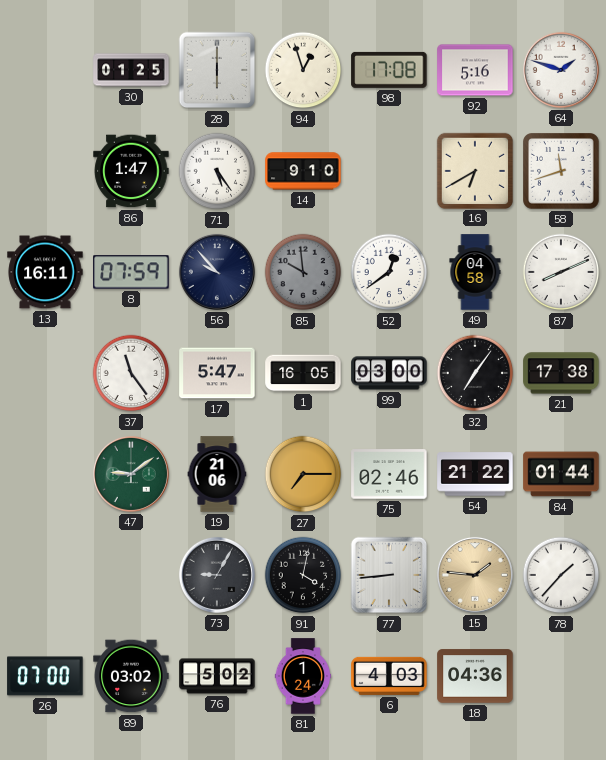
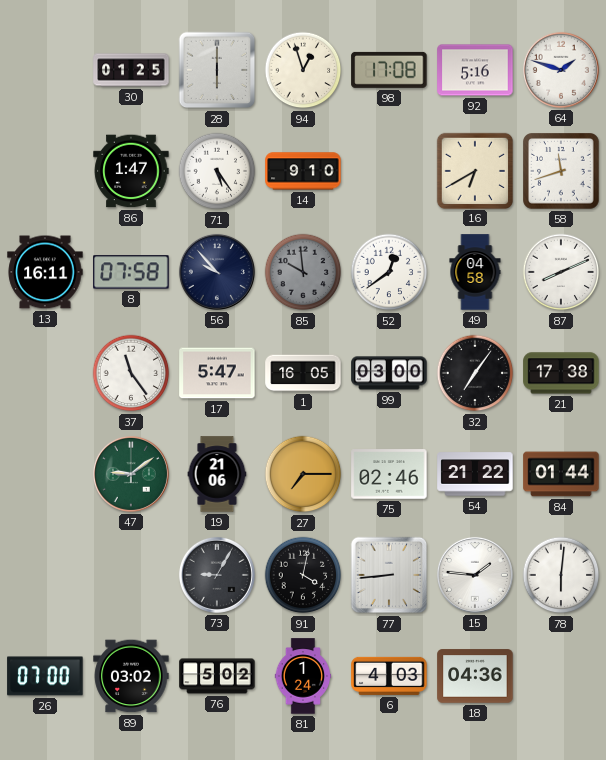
8: 07:59 -> 07:58
15 dial: champagne -> white
78: 1:37 -> 6:01
